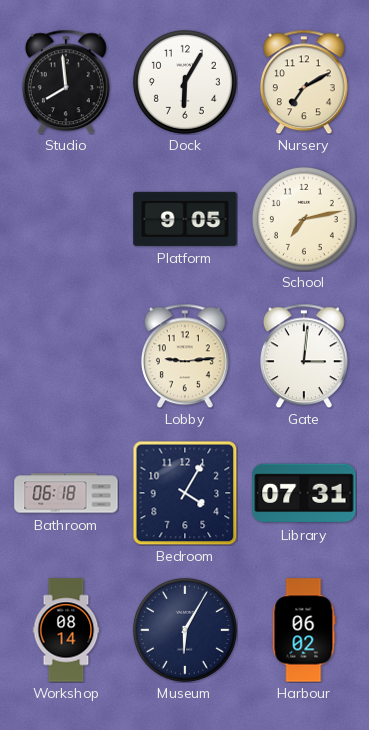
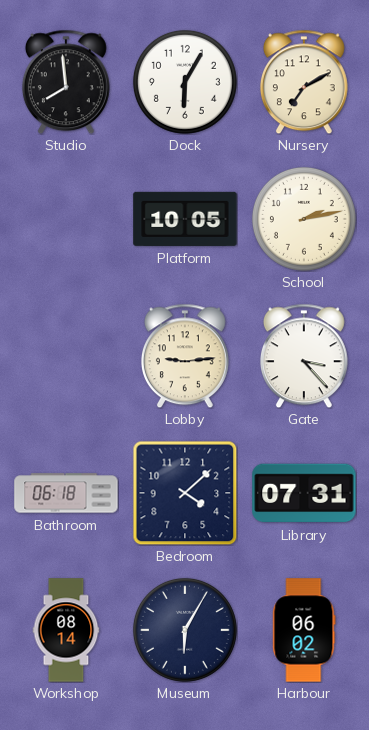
Platform: 9:05 -> 10:05
School: 7:13 -> 2:13
Gate: 3:01 -> 3:23
Bedroom: 4:05 -> 4:08
